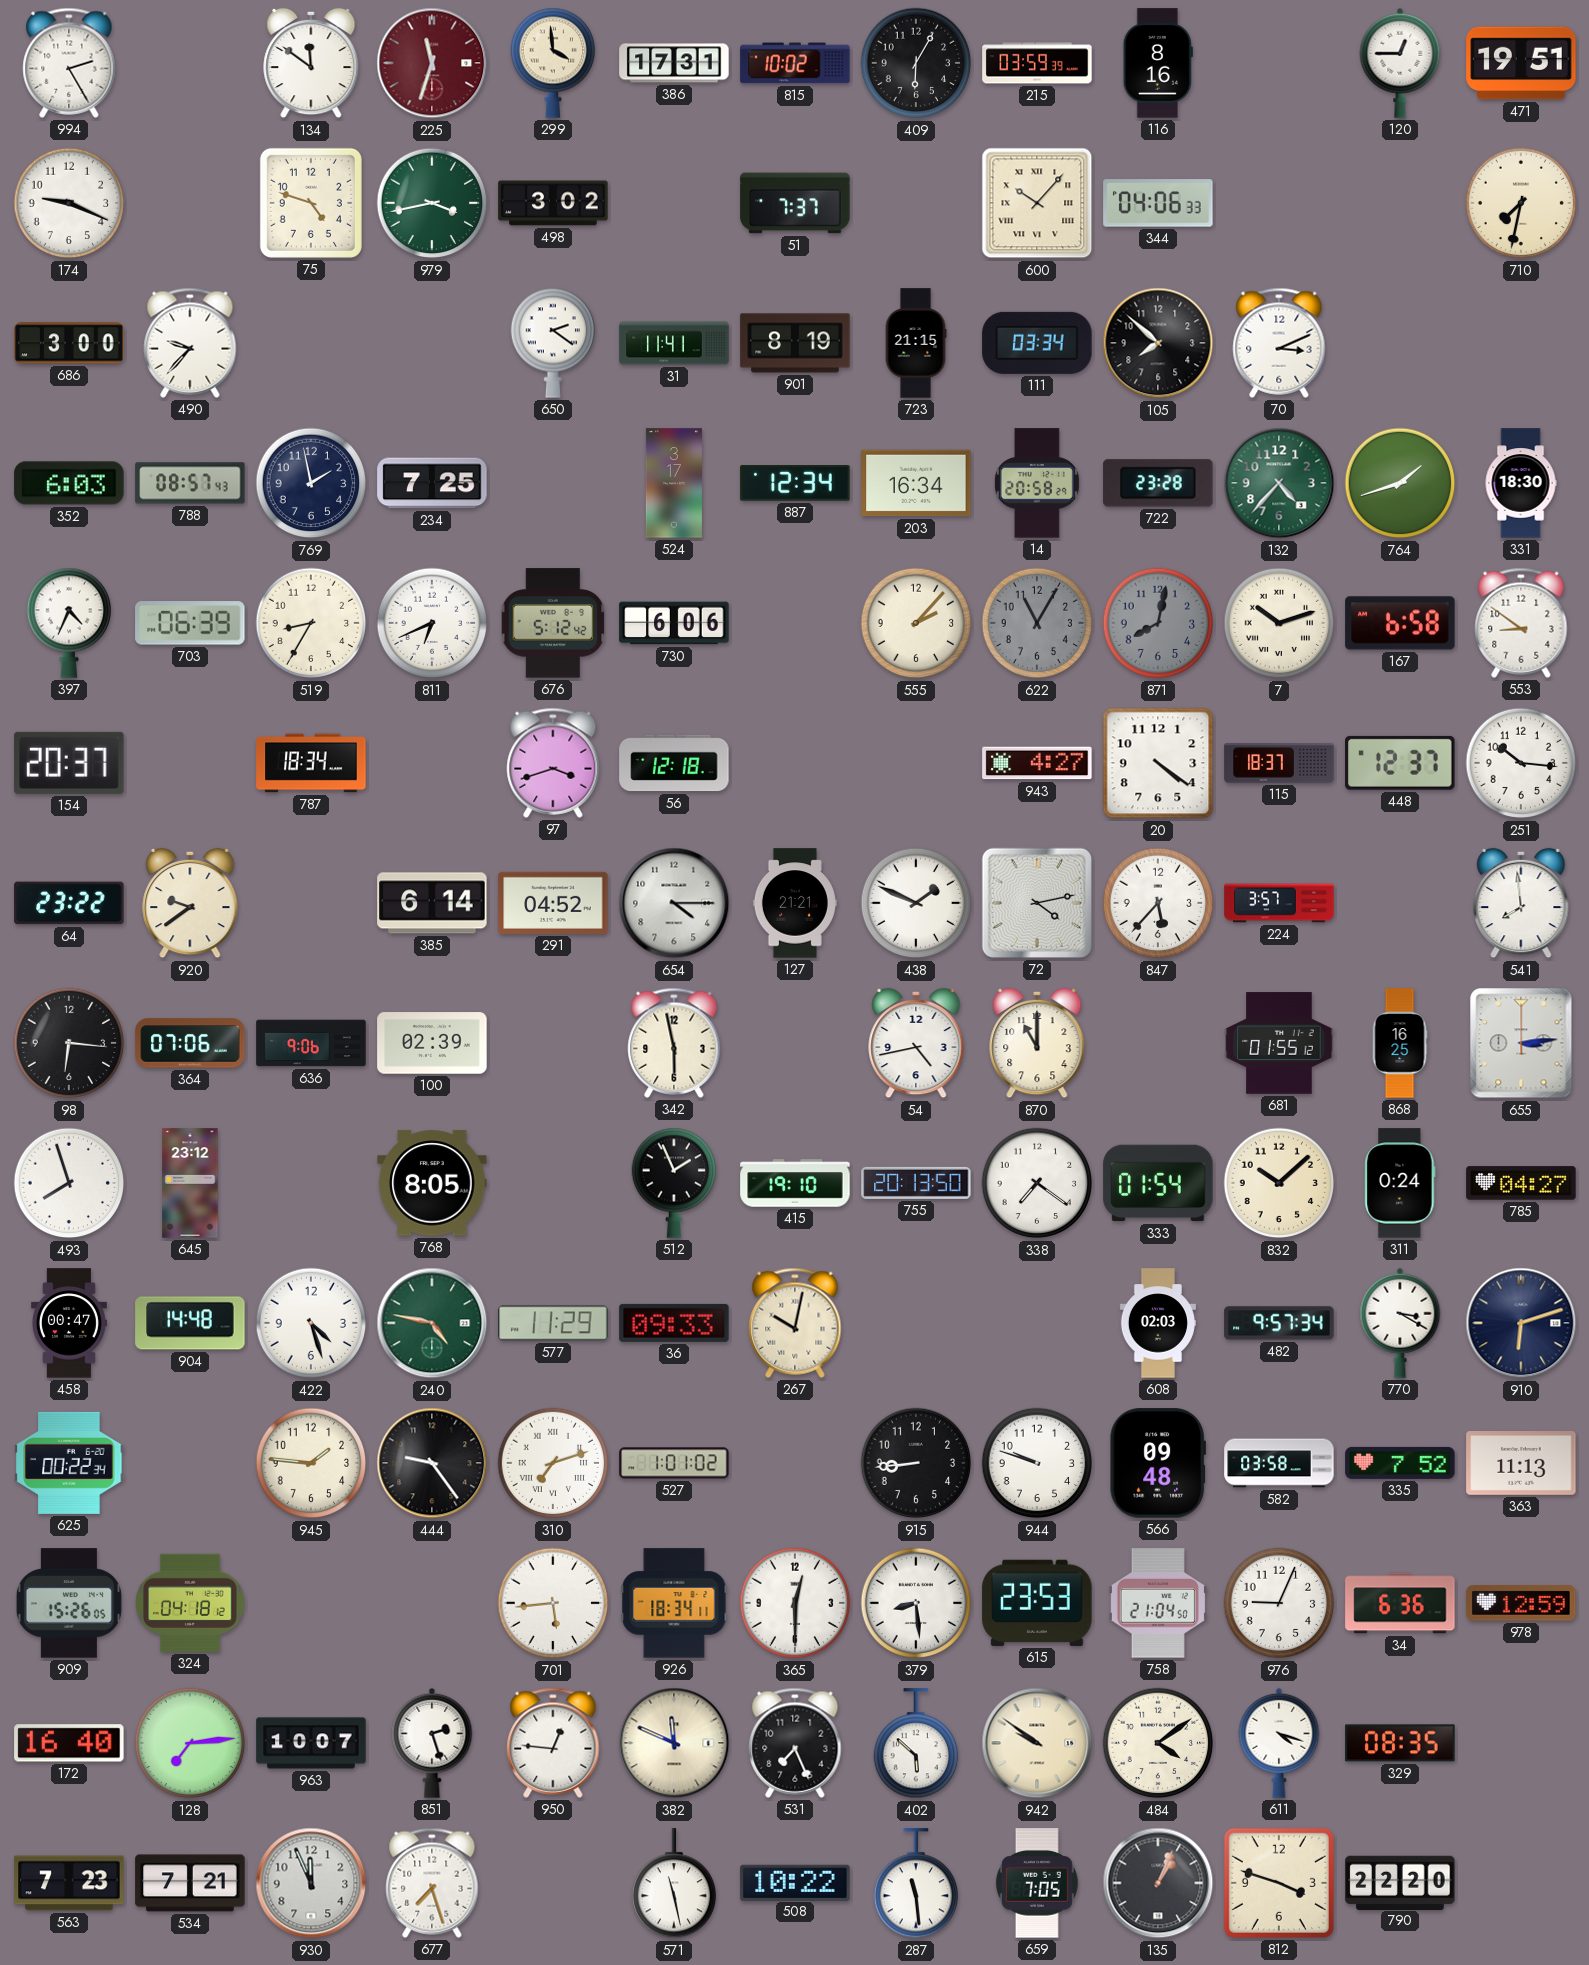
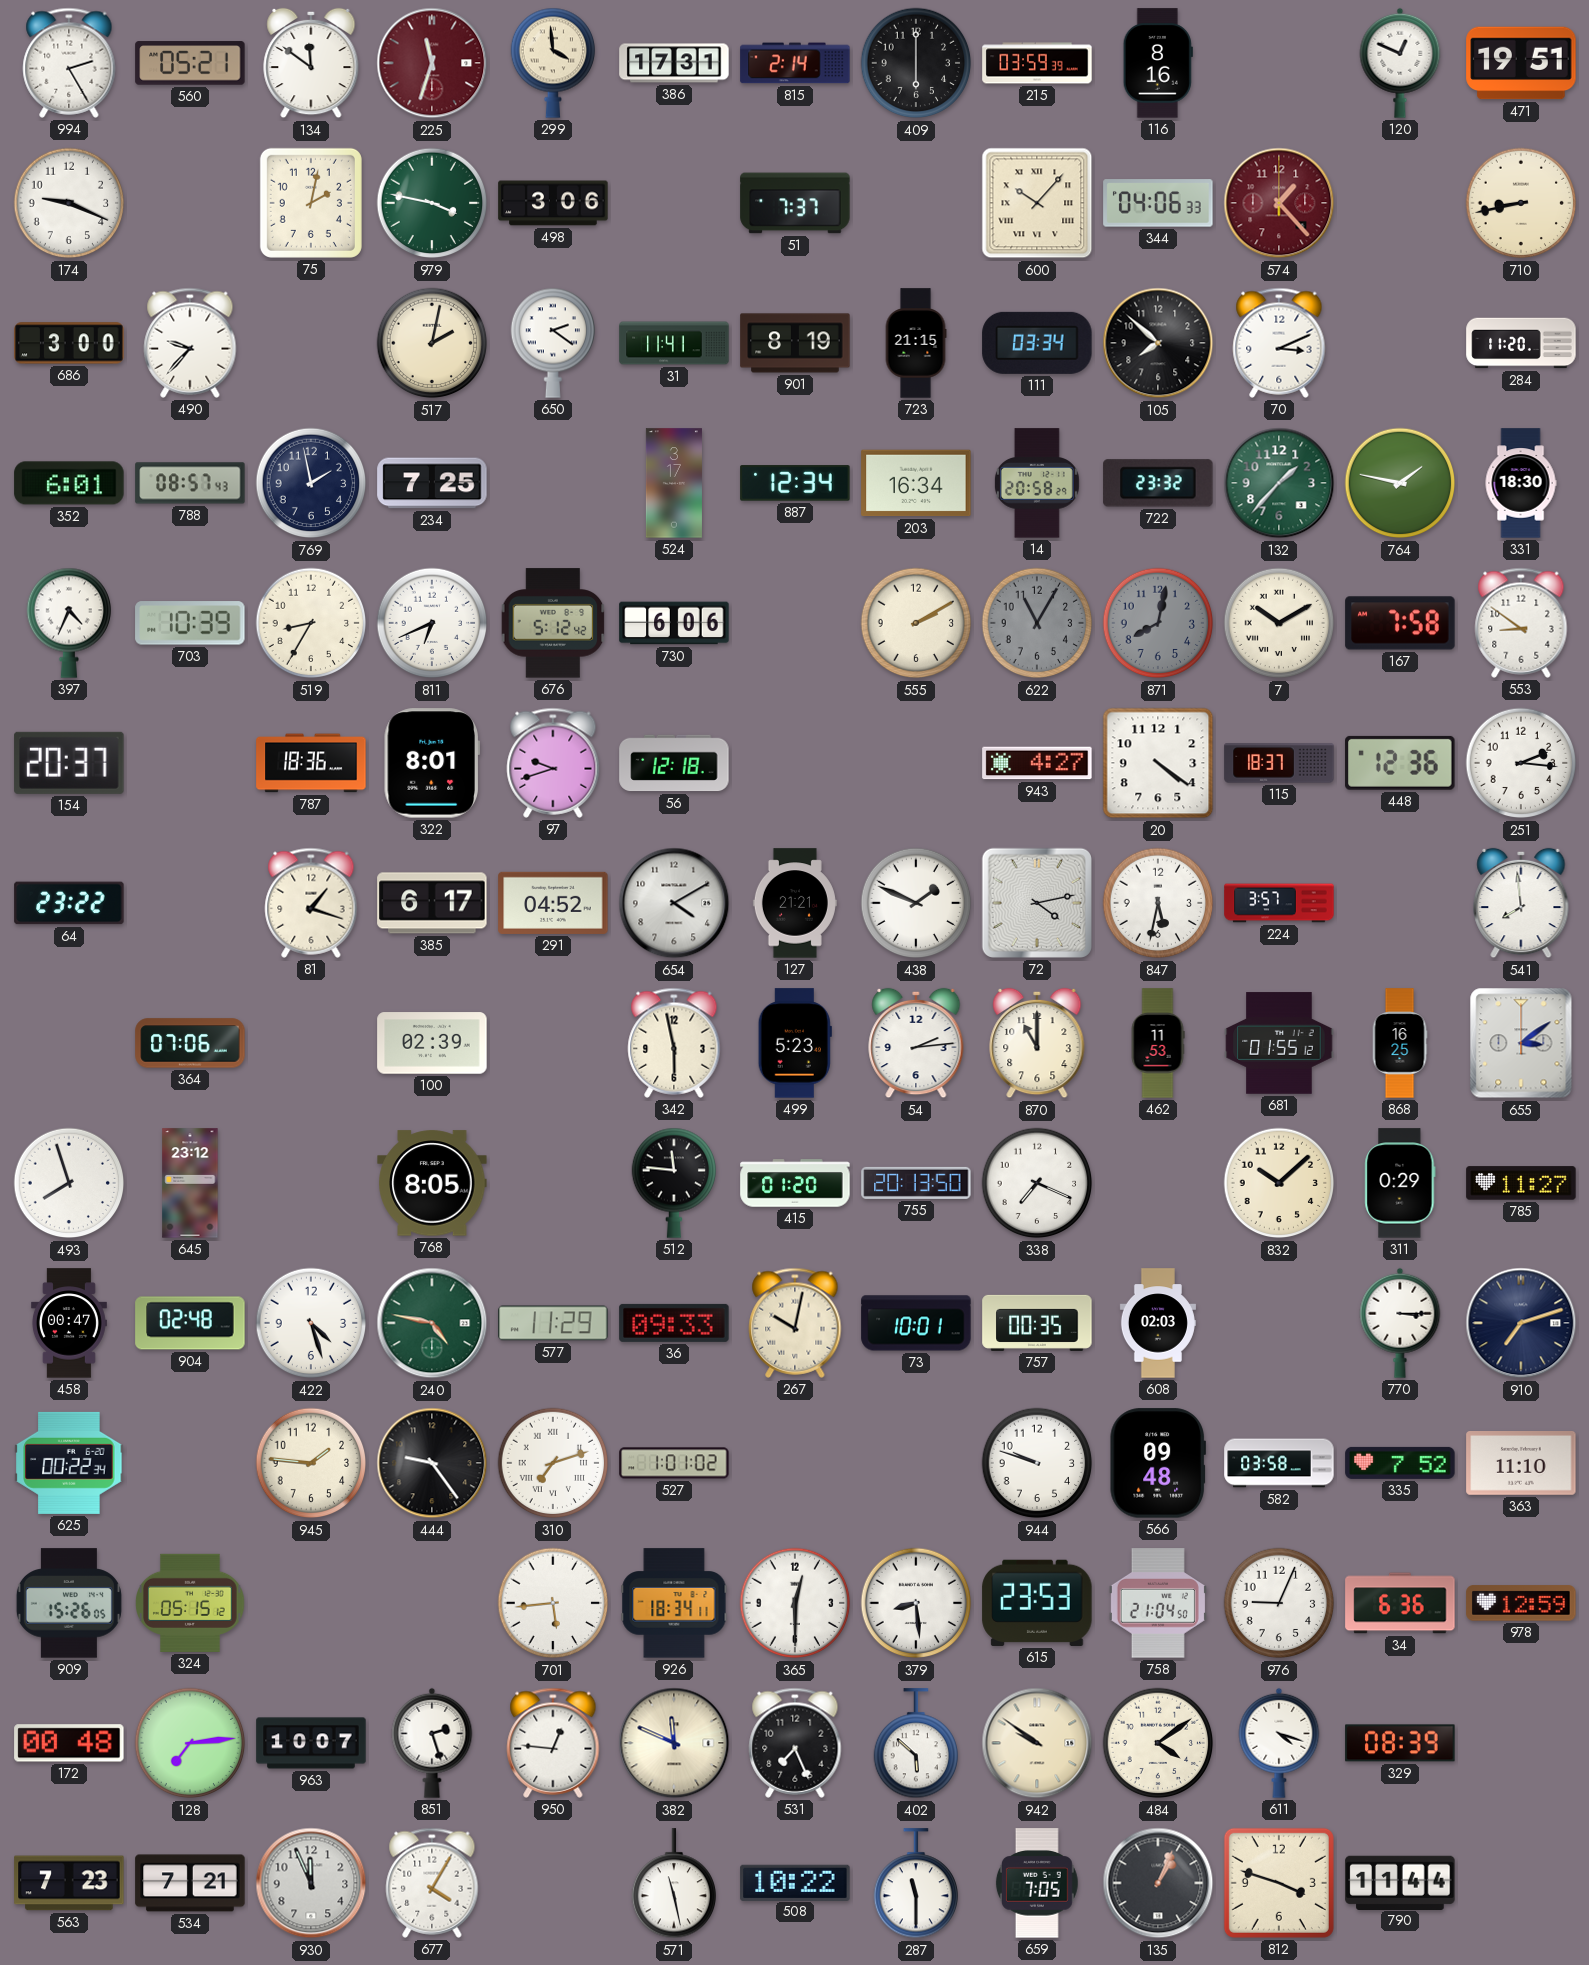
560: none -> 05:21
815: 10:02 -> 2:14
409: 6:05 -> 6:00
120: 12:45 -> 12:49
75: 4:48 -> 2:02
979: 3:43 -> 3:47
498: 3:02 -> 3:06
574: none -> 1:23
710: 7:32 -> 8:43
517: none -> 2:02
284: none -> 11:20
352: 6:03 -> 6:01
722: 23:28 -> 23:32
132: 4:37 -> 1:37
764: 1:42 -> 1:47
703: 06:39 -> 10:39
555: 2:07 -> 2:10
7: 10:12 -> 10:10
167: 6:58 -> 7:58
787: 18:34 -> 18:36
322: none -> 8:01
97: 3:42 -> 9:42
448: 12:37 -> 12:36
251: 10:16 -> 2:16
920: 9:39 -> none
81: none -> 1:18
385: 6:14 -> 6:17
654: 4:15 -> 4:10
847: 5:37 -> 5:32
98: 6:16 -> none
636: 9:06 -> none
499: none -> 5:23
54: 4:43 -> 2:14
462: none -> 11:53
655: 3:14 -> 3:09
512: 1:56 -> 11:46
415: 19:10 -> 01:20
338: 7:21 -> 7:19
333: 01:54 -> none
311: 0:24 -> 0:29
785: 04:27 -> 11:27
904: 14:48 -> 02:48
73: none -> 10:01
757: none -> 00:35
482: 9:57 -> none
770: 3:20 -> 3:15
910: 6:12 -> 7:12
915: 8:44 -> none
363: 11:13 -> 11:10
324: 04:18 -> 05:15
172: 16:40 -> 00:48
329: 08:35 -> 08:39
677: 7:27 -> 4:05
287: 11:29 -> 11:30
790: 22:20 -> 11:44
